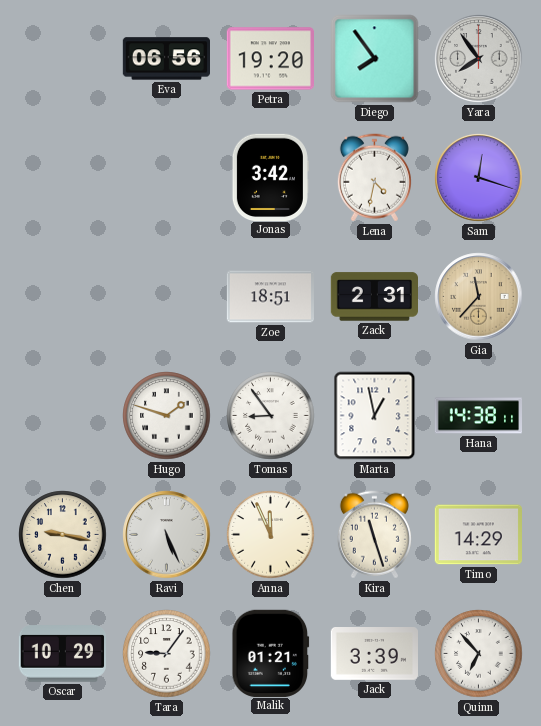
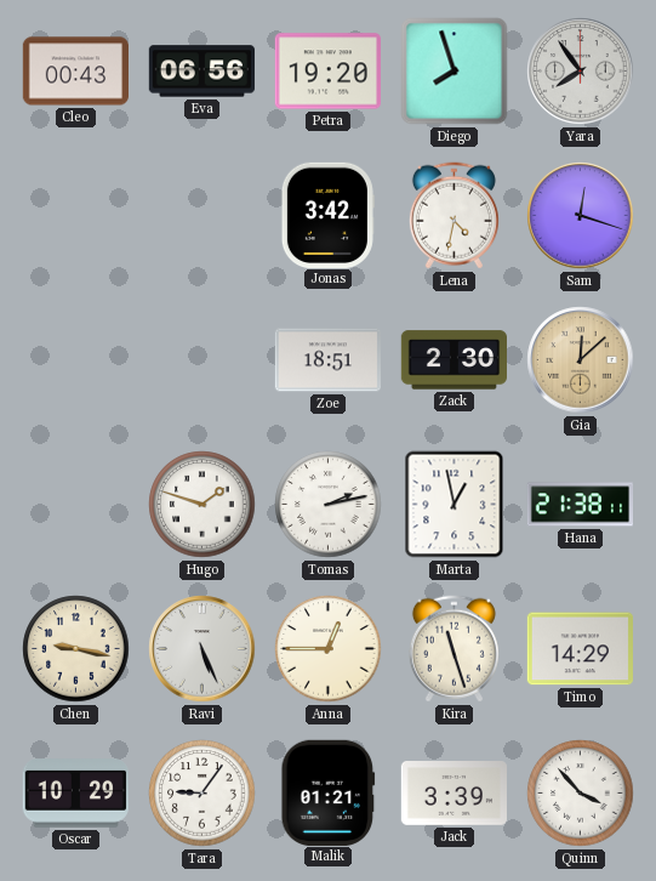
Cleo: none -> 00:43
Diego: 7:54 -> 7:57
Zack: 2:31 -> 2:30
Gia: 11:37 -> 12:08
Tomas: 8:54 -> 2:13
Hana: 14:38 -> 21:38
Anna: 11:56 -> 12:45
Quinn: 6:53 -> 3:53
